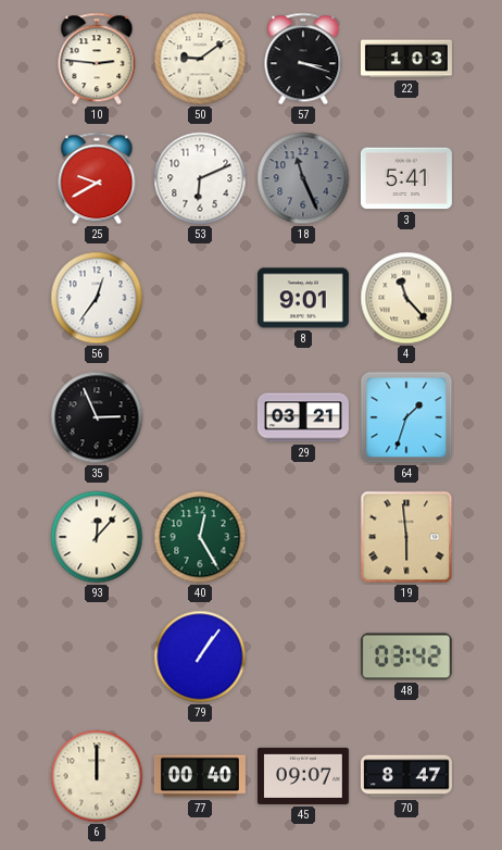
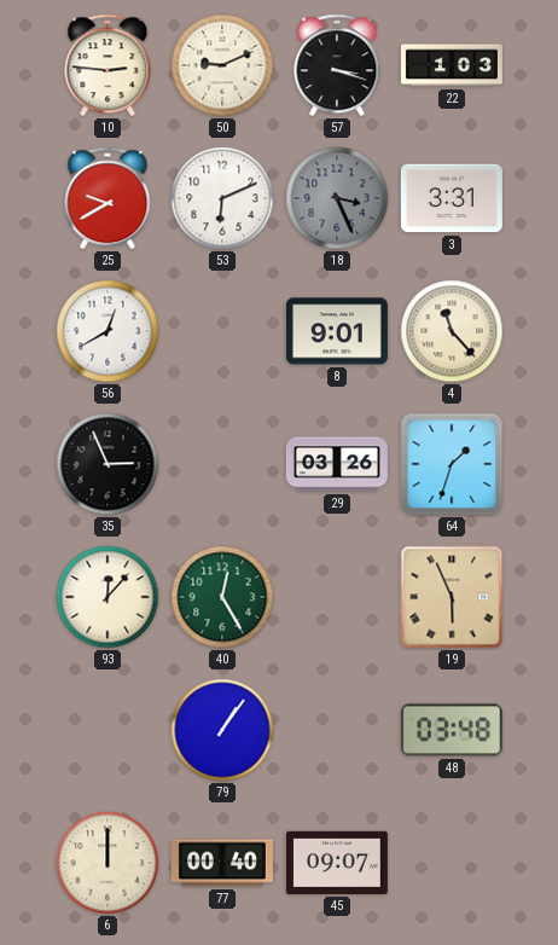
50: 9:09 -> 9:11
18: 11:26 -> 3:26
3: 5:41 -> 3:31
56: 12:36 -> 12:40
29: 03:21 -> 03:26
19: 5:59 -> 5:56
48: 03:42 -> 03:48
70: 8:47 -> none
